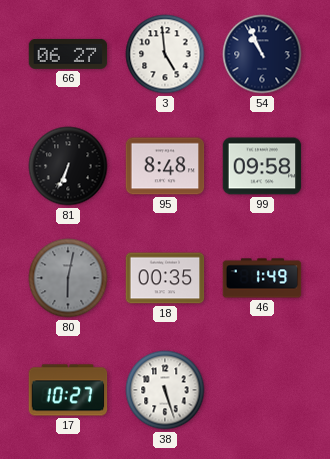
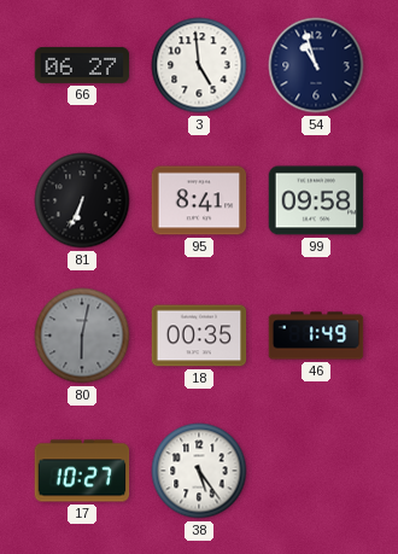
54: 10:56 -> 10:57
95: 8:48 -> 8:41
38: 5:27 -> 5:24
